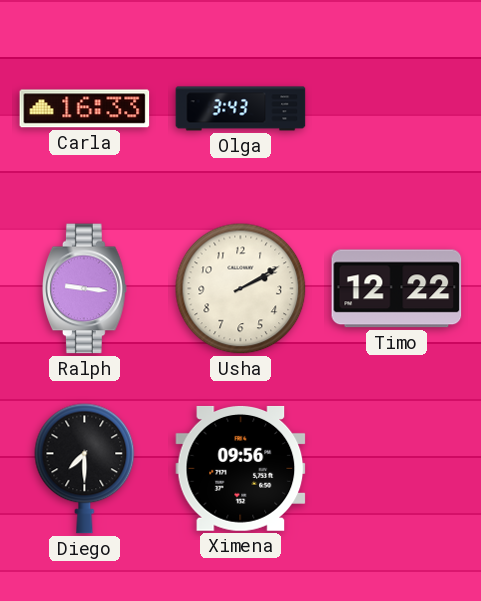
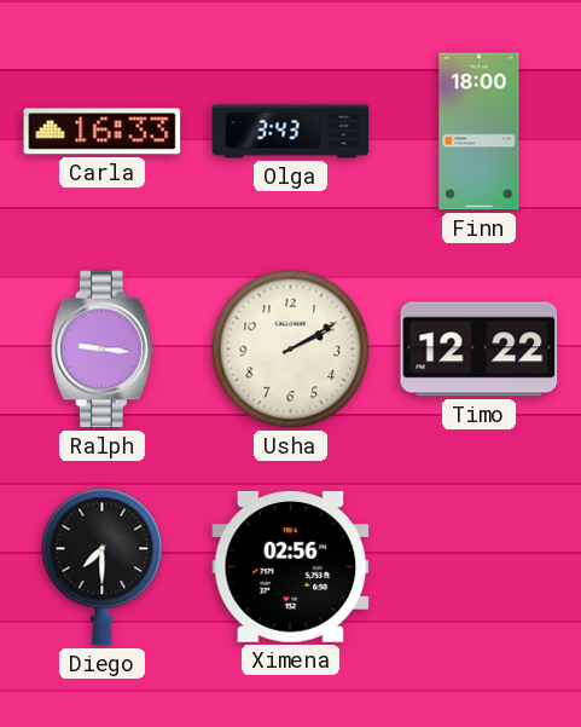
Finn: none -> 18:00
Ximena: 09:56 -> 02:56
